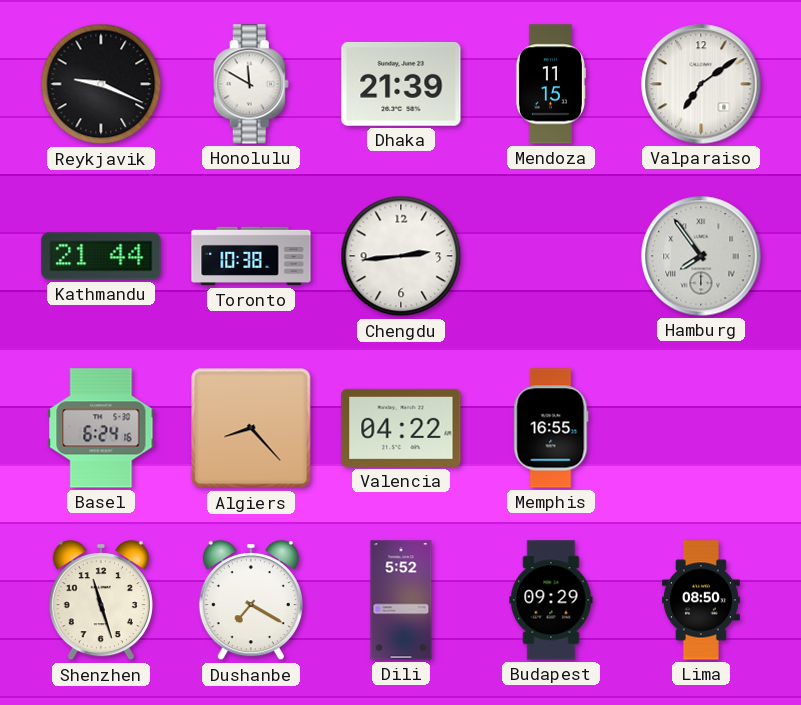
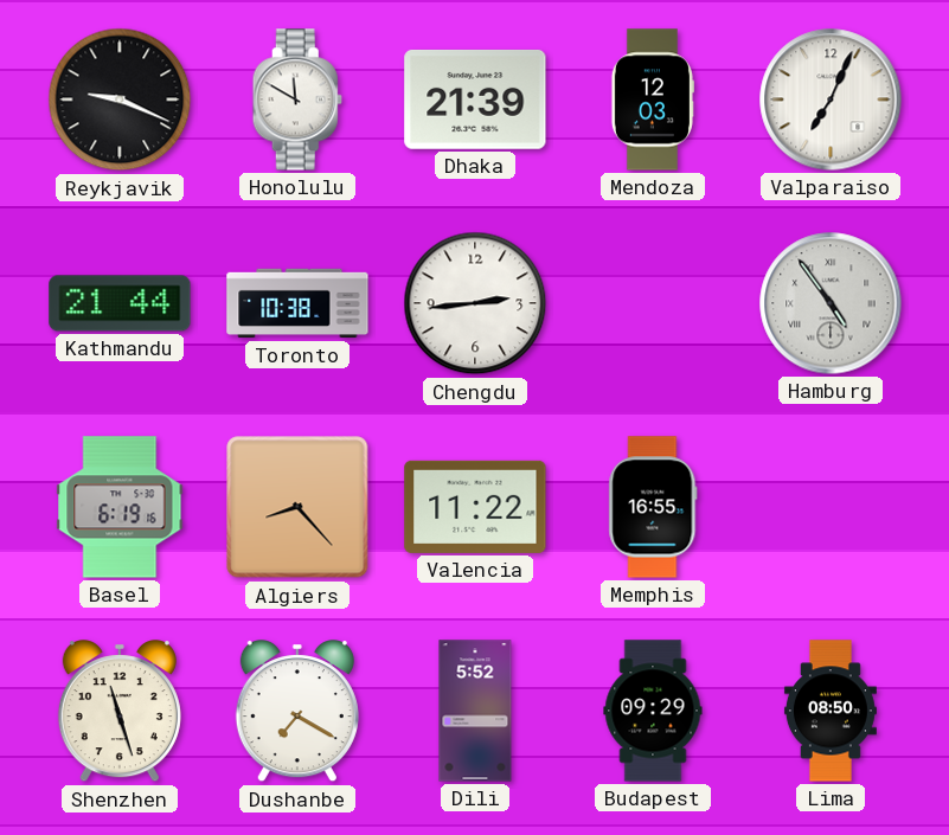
Mendoza: 11:15 -> 12:03
Valparaiso: 7:09 -> 7:04
Hamburg: 7:54 -> 4:54
Basel: 6:24 -> 6:19
Valencia: 04:22 -> 11:22
